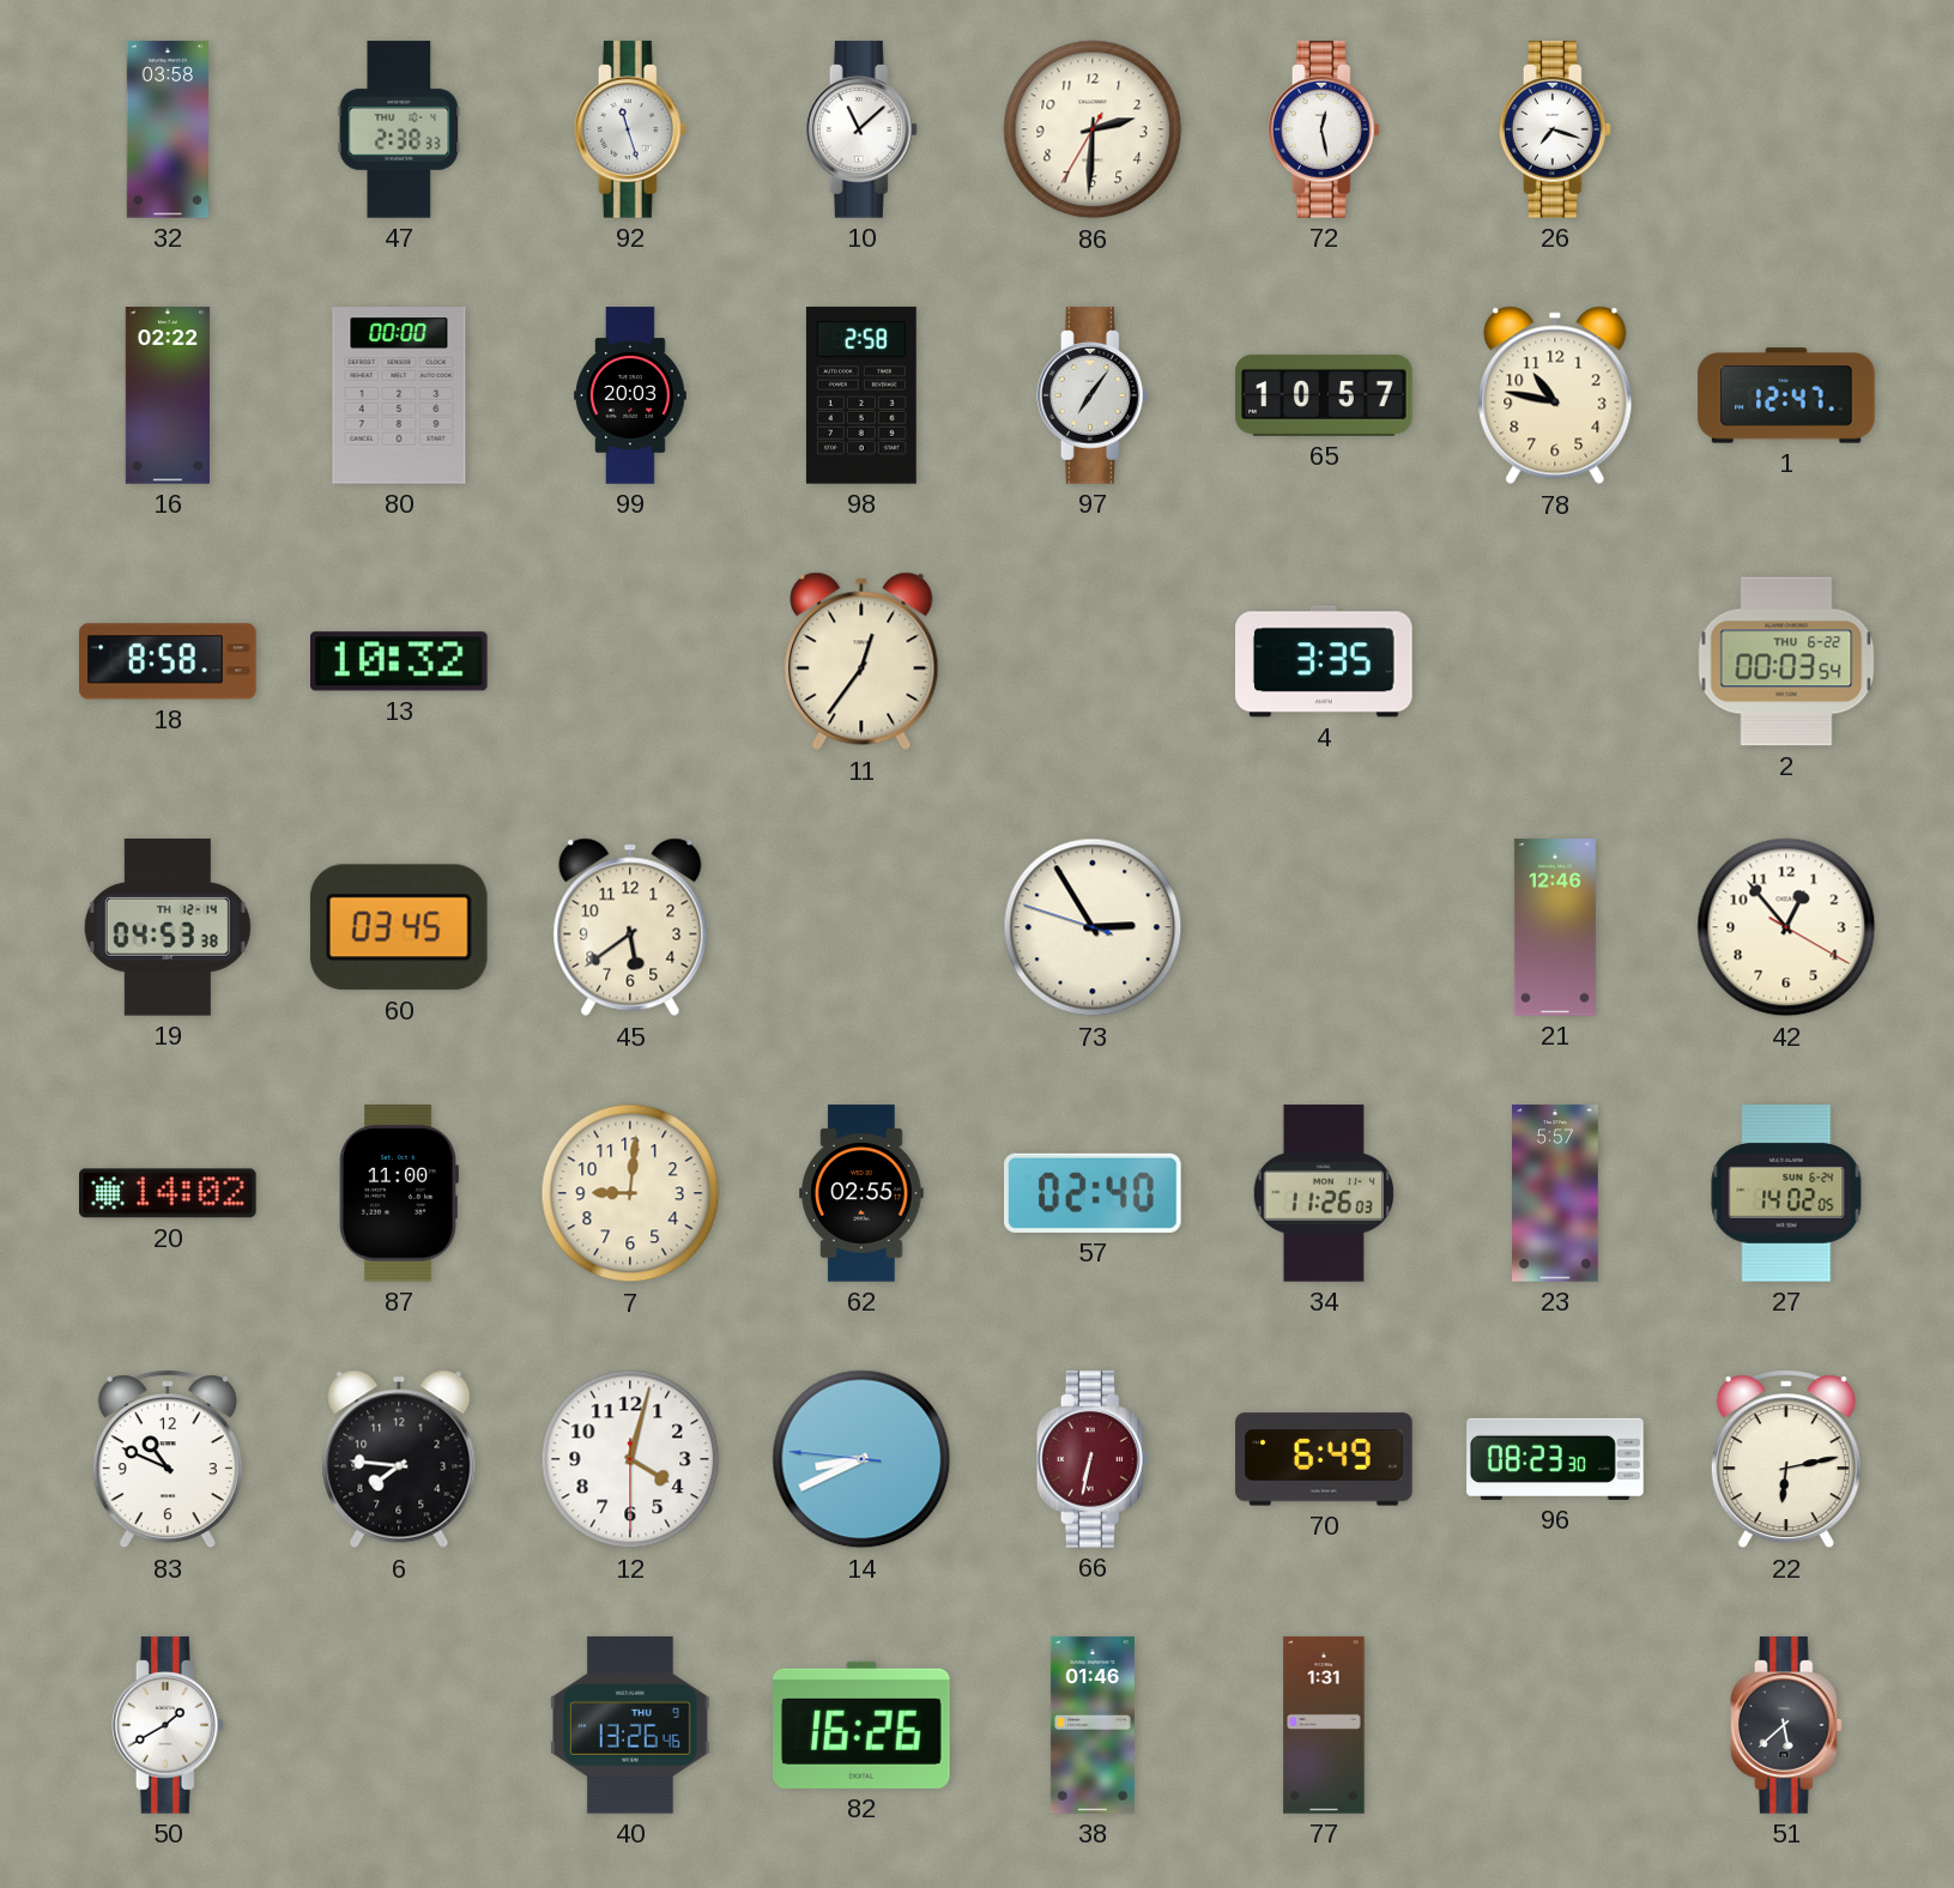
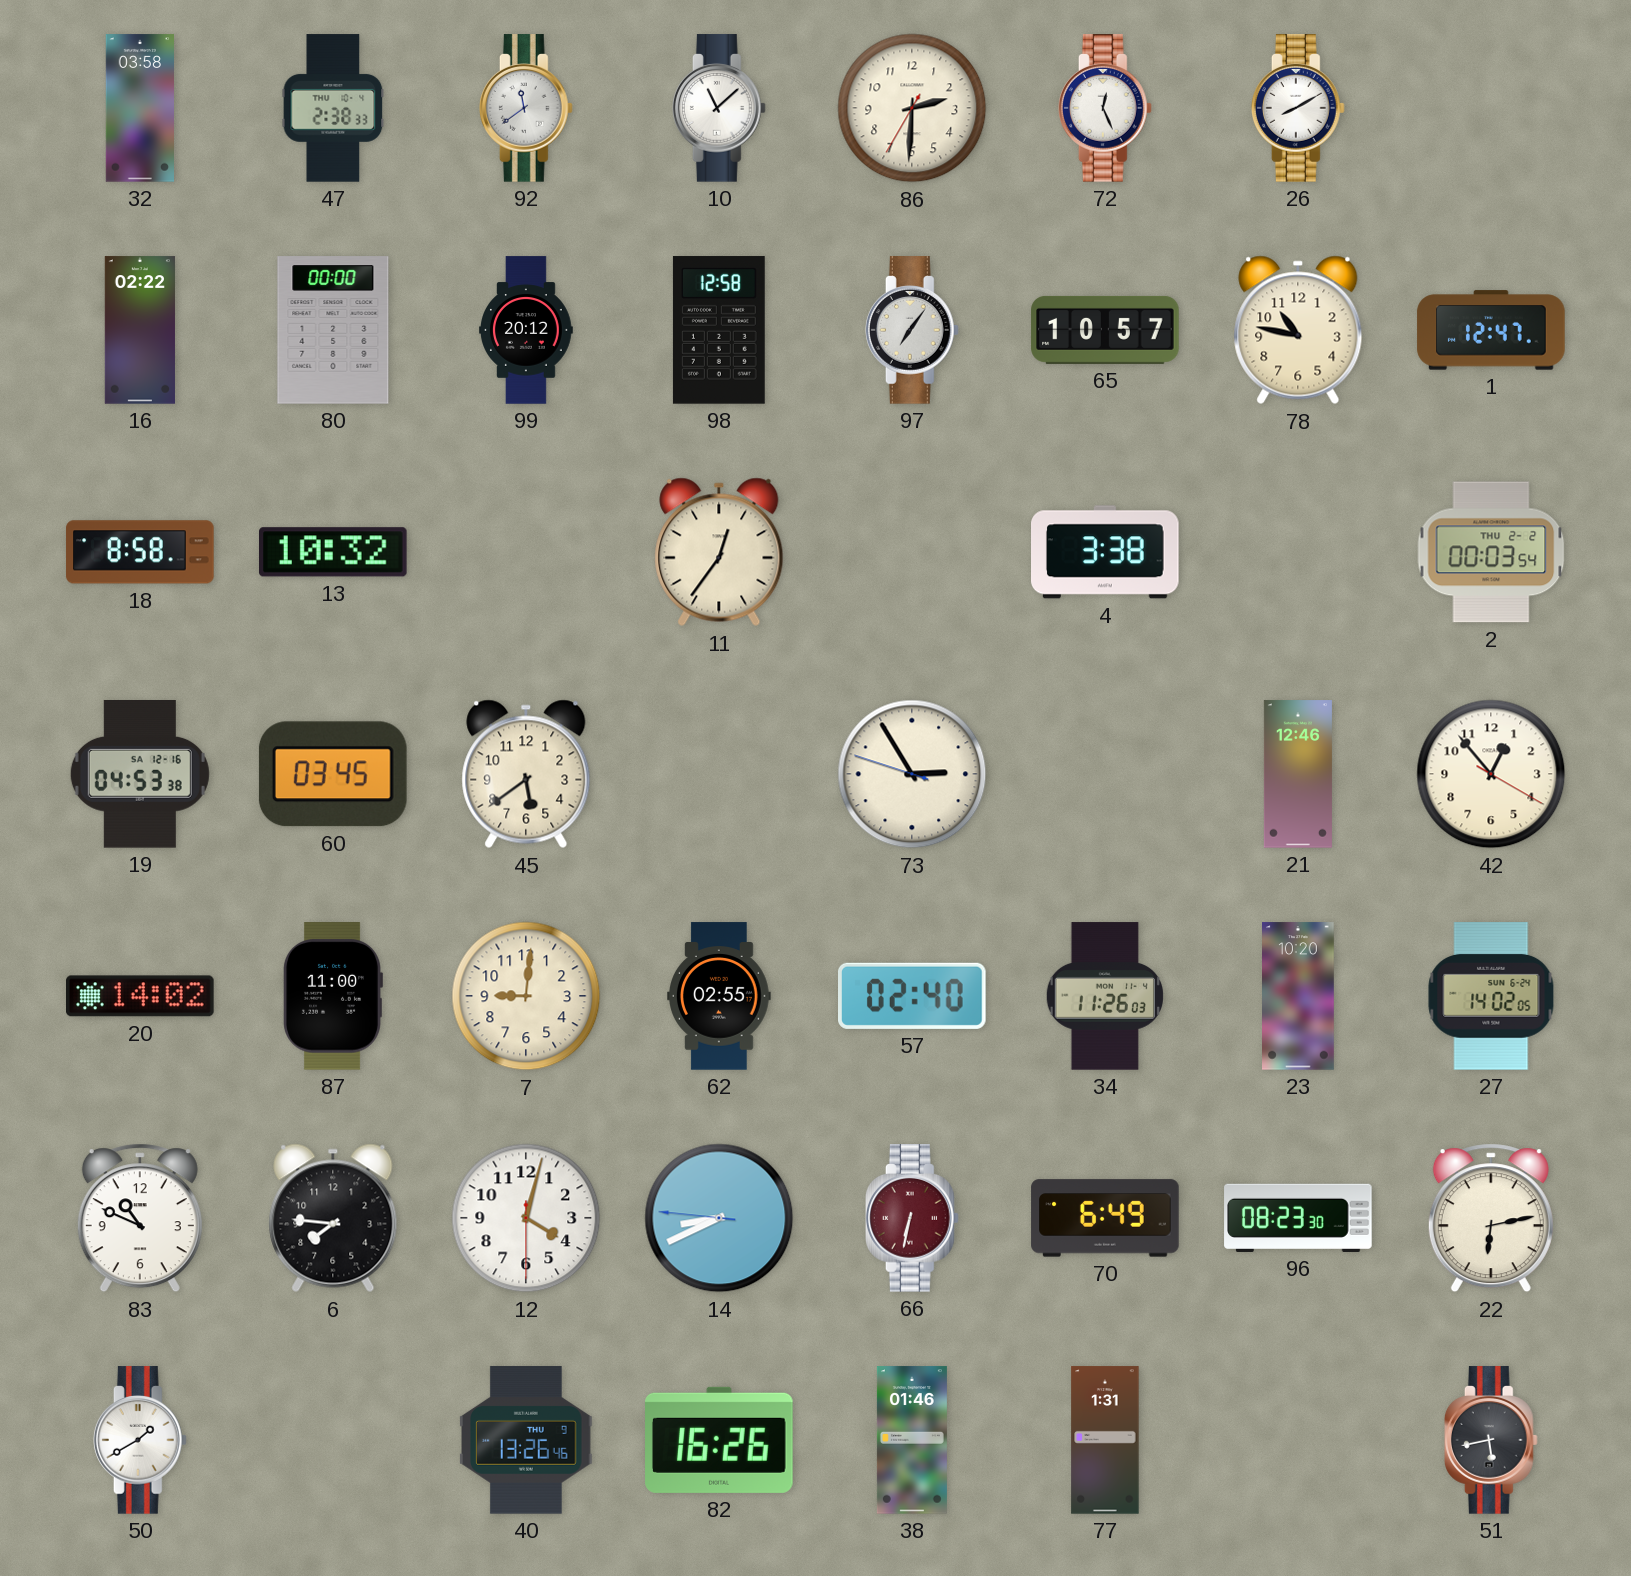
92: 11:27 -> 11:39
72: 12:28 -> 12:26
26: 7:18 -> 8:10
99: 20:03 -> 20:12
98: 2:58 -> 12:58
4: 3:35 -> 3:38
2 date: THU 6-22 -> THU 2-2
19 date: TH 12-14 -> SA 12-16
23: 5:57 -> 10:20
51: 5:38 -> 5:43
